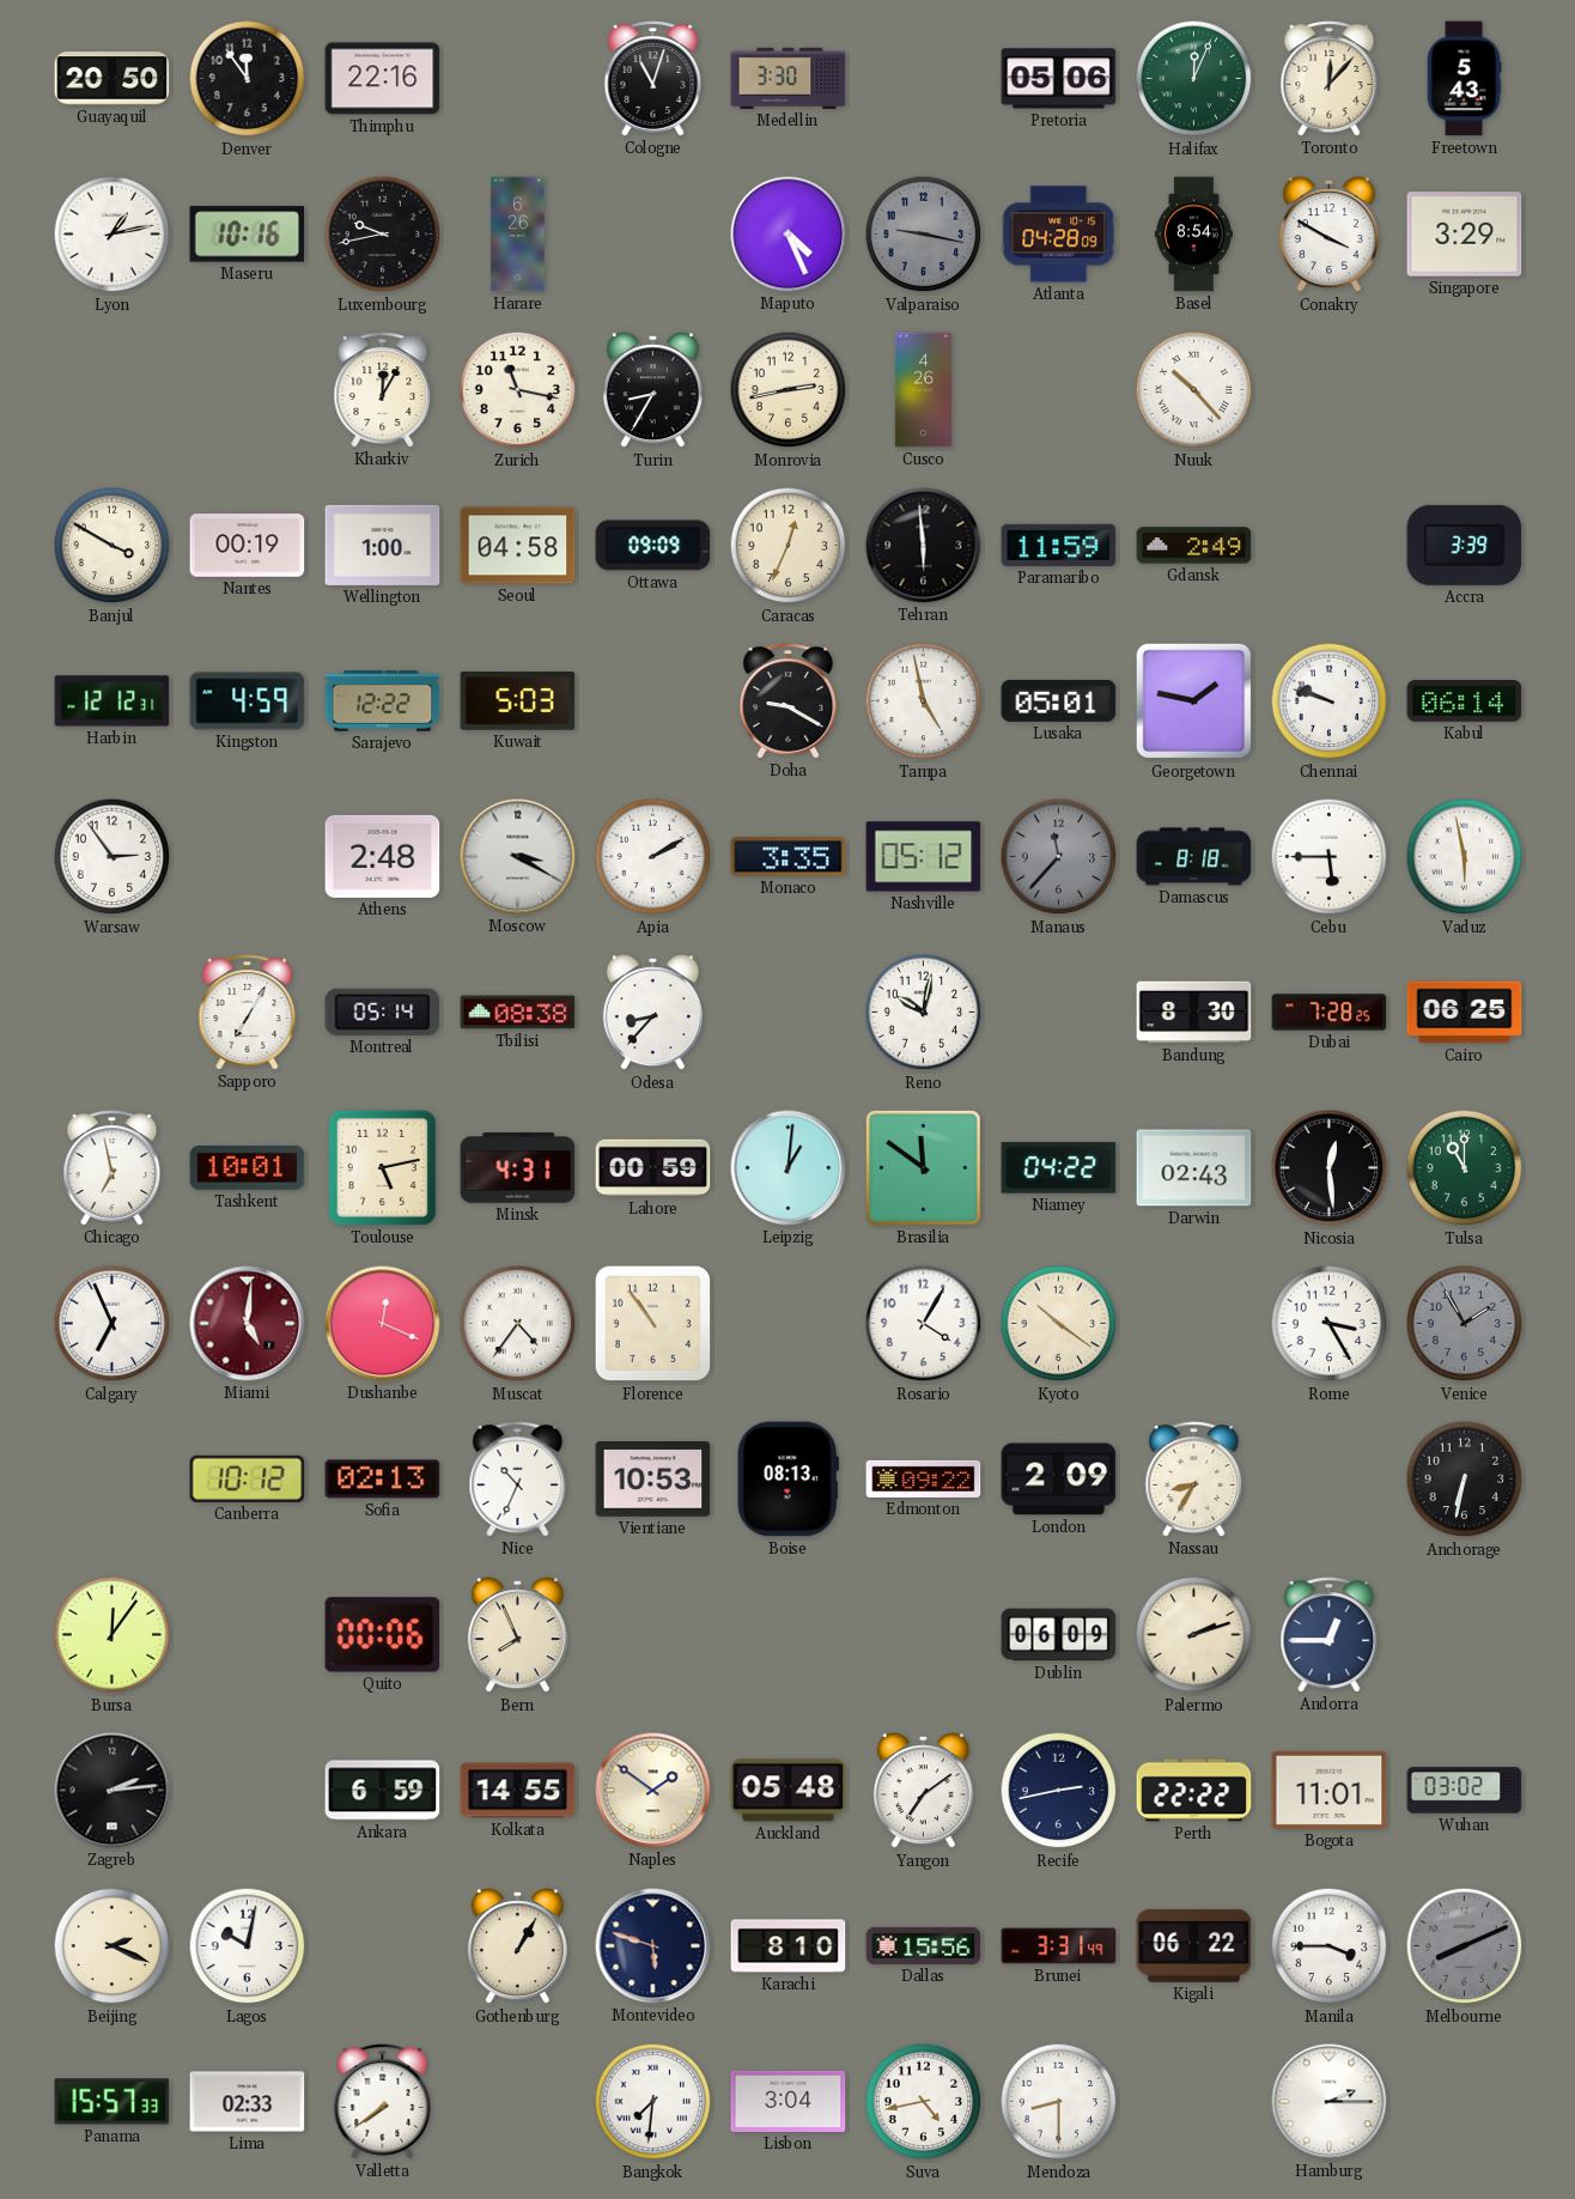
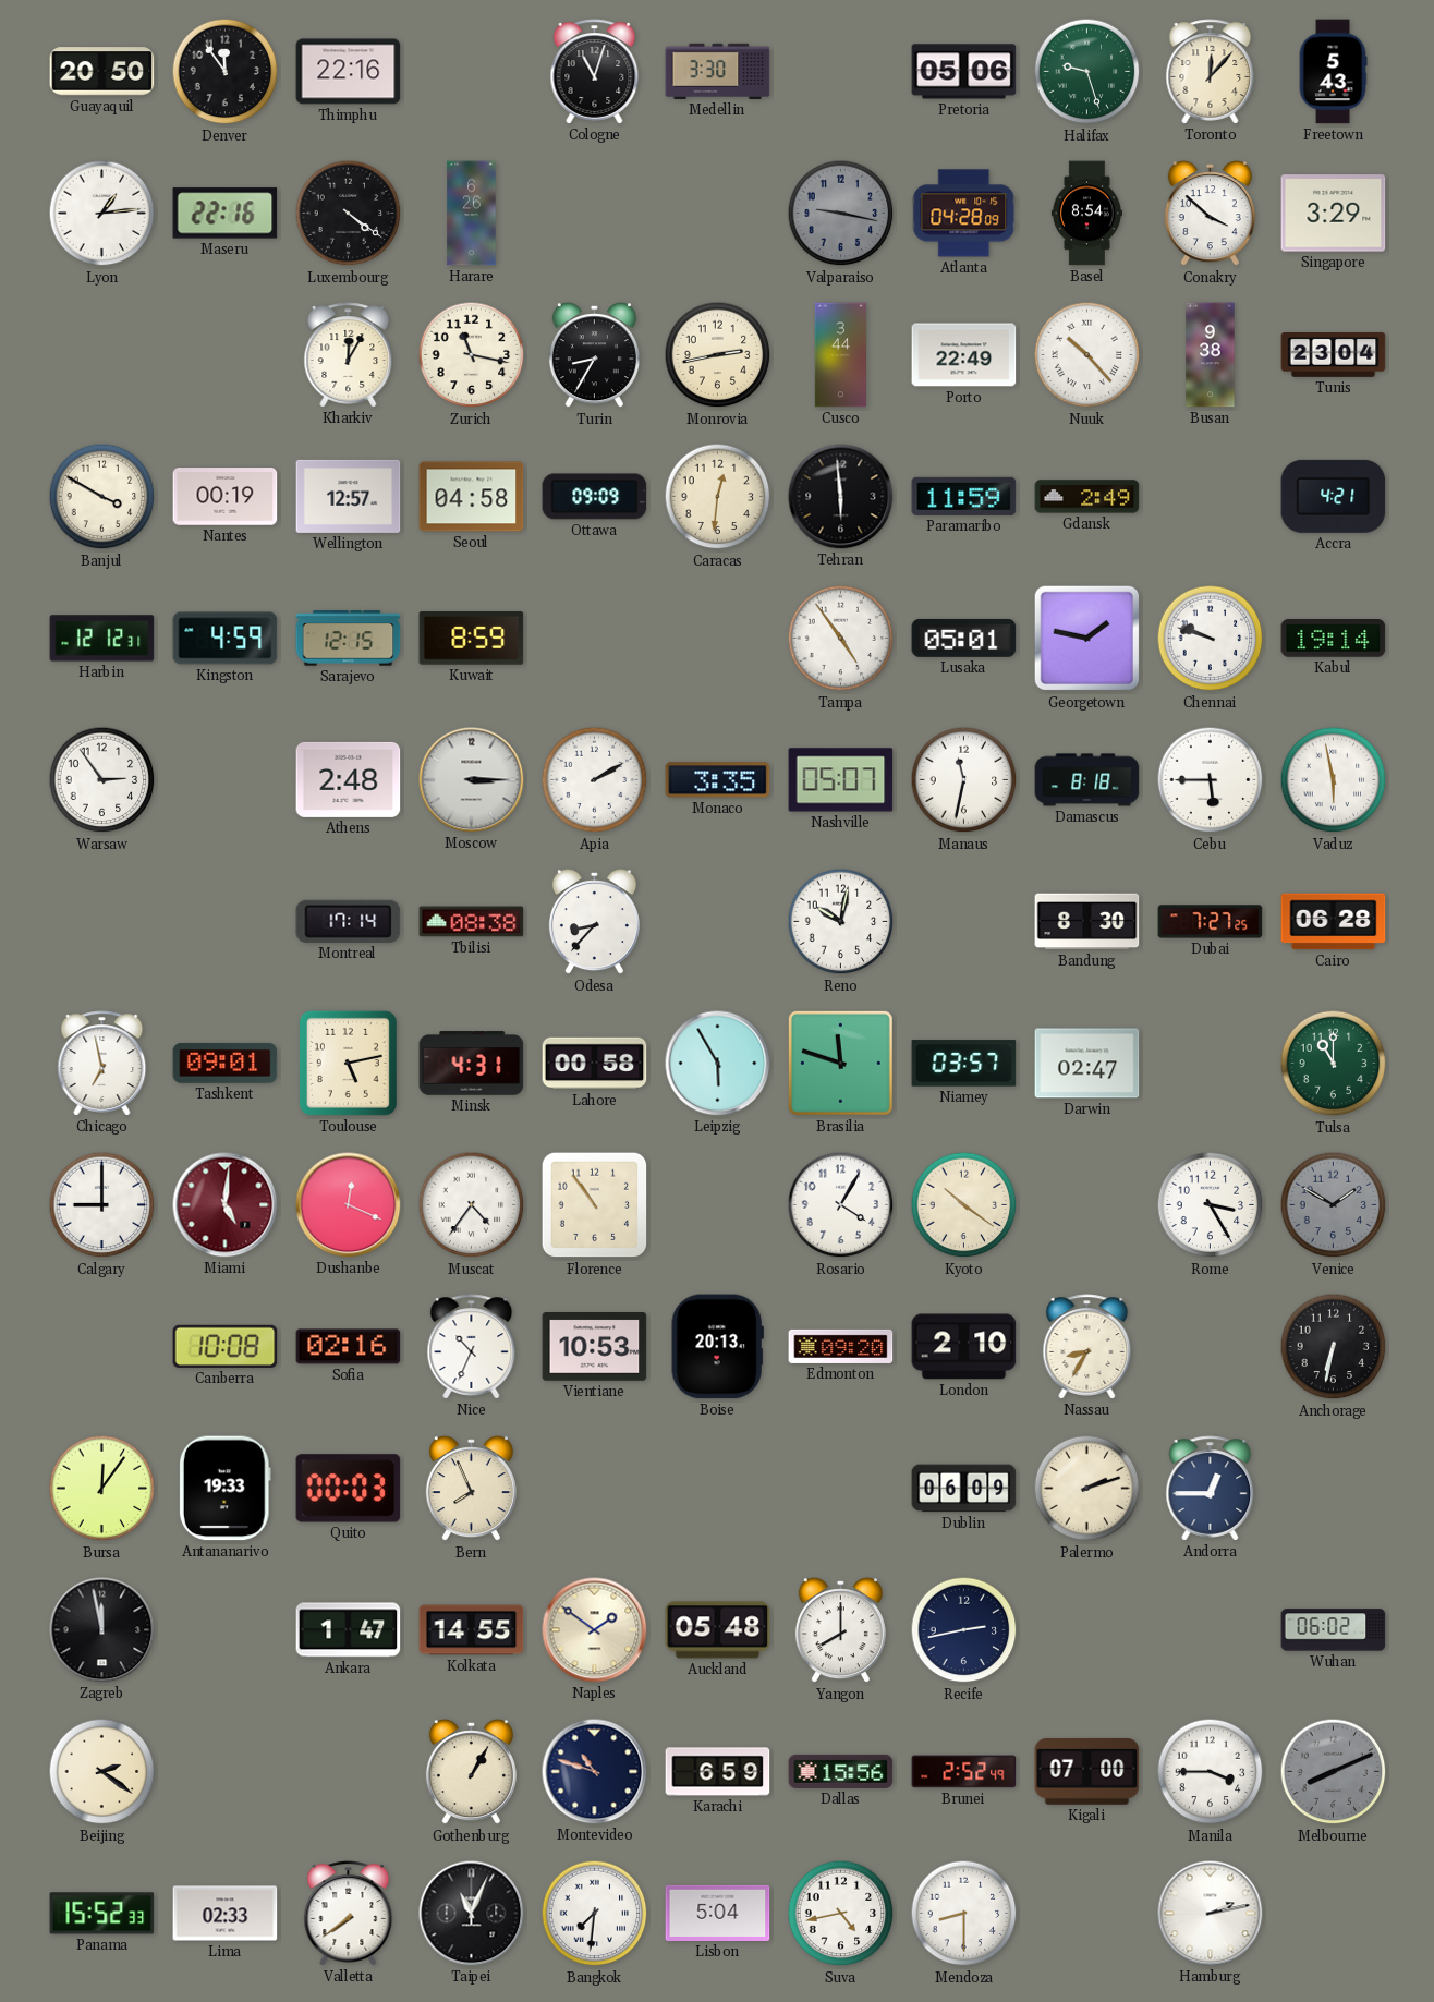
Halifax: 12:04 -> 9:27
Lyon: 1:13 -> 1:14
Maseru: 10:16 -> 22:16
Luxembourg: 9:43 -> 4:21
Maputo: 4:26 -> none
Conakry: 3:50 -> 3:52
Cusco: 4:26 -> 3:44
Porto: none -> 22:49
Busan: none -> 9:38
Tunis: none -> 23:04
Wellington: 1:00 -> 12:57
Caracas: 12:34 -> 12:31
Accra: 3:39 -> 4:21
Sarajevo: 12:22 -> 12:15
Kuwait: 5:03 -> 8:59
Doha: 9:20 -> none
Tampa: 4:58 -> 4:54
Kabul: 06:14 -> 19:14
Moscow: 3:20 -> 3:15
Nashville: 05:12 -> 05:07
Manaus: 11:37 -> 11:32
Manaus dial: grey -> white
Sapporo: 7:05 -> none
Montreal: 05:14 -> 17:14
Dubai: 7:28 -> 7:27
Cairo: 06:25 -> 06:28
Tashkent: 10:01 -> 09:01
Lahore: 00:59 -> 00:58
Leipzig: 1:01 -> 5:55
Brasilia: 11:51 -> 11:48
Niamey: 04:22 -> 03:57
Darwin: 02:43 -> 02:47
Nicosia: 12:29 -> none
Calgary: 6:56 -> 9:00
Venice: 1:55 -> 1:50
Canberra: 10:12 -> 10:08
Sofia: 02:13 -> 02:16
Boise: 08:13 -> 20:13
Edmonton: 09:22 -> 09:20
London: 2:09 -> 2:10
Antananarivo: none -> 19:33
Quito: 00:06 -> 00:03
Zagreb: 2:14 -> 11:58
Ankara: 6:59 -> 1:47
Yangon: 7:09 -> 8:00
Perth: 22:22 -> none
Bogota: 11:01 -> none
Wuhan: 03:02 -> 06:02
Beijing: 2:19 -> 2:21
Lagos: 10:02 -> none
Montevideo: 5:48 -> 10:48
Karachi: 8:10 -> 6:59
Brunei: 3:31 -> 2:52
Kigali: 06:22 -> 07:00
Panama: 15:57 -> 15:52
Taipei: none -> 11:04
Lisbon: 3:04 -> 5:04
Hamburg: 2:15 -> 2:13
